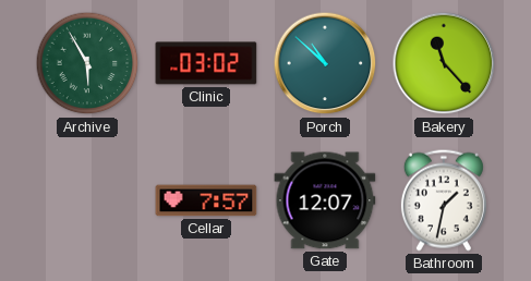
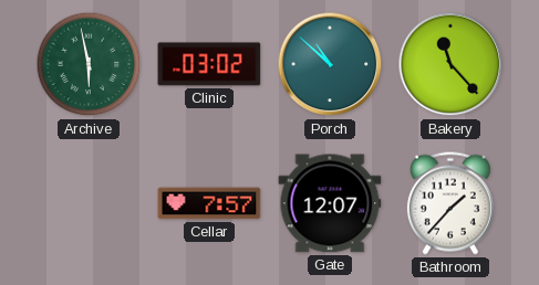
Archive: 5:55 -> 5:58
Bathroom: 1:32 -> 1:37
